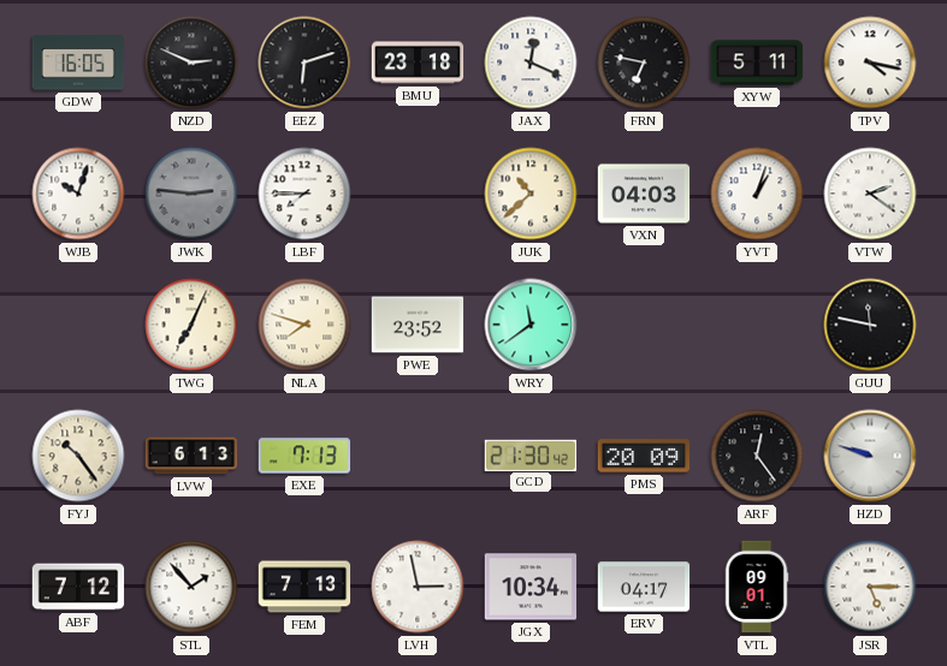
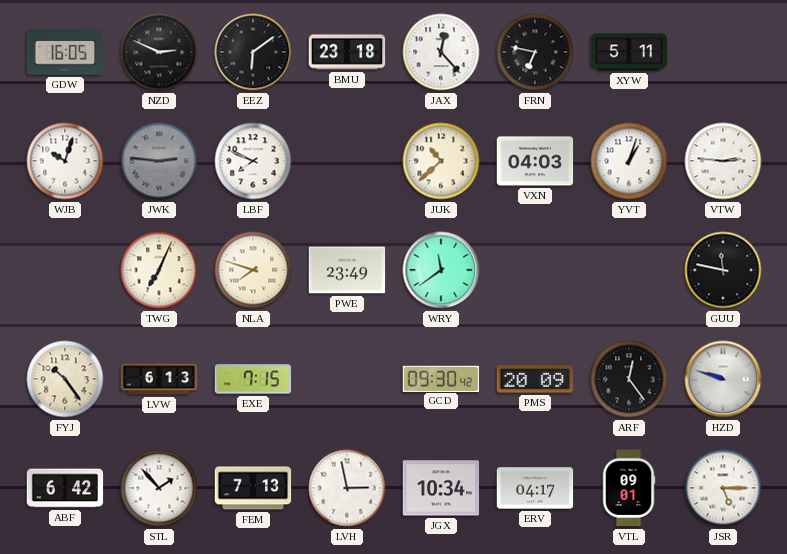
EEZ: 6:12 -> 6:09
JAX: 12:19 -> 12:23
TPV: 4:17 -> none
LBF: 7:45 -> 7:49
VTW: 2:21 -> 2:46
PWE: 23:52 -> 23:49
EXE: 7:13 -> 7:15
GCD: 21:30 -> 09:30
ABF: 7:12 -> 6:42
